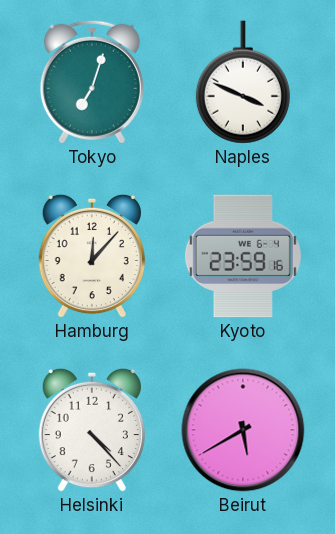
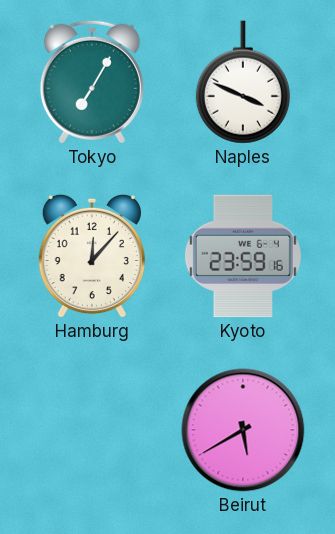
Tokyo: 7:03 -> 7:05
Helsinki: 4:23 -> none
